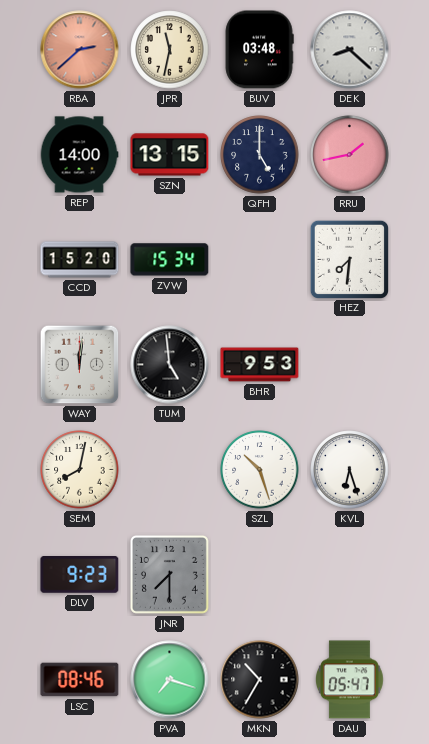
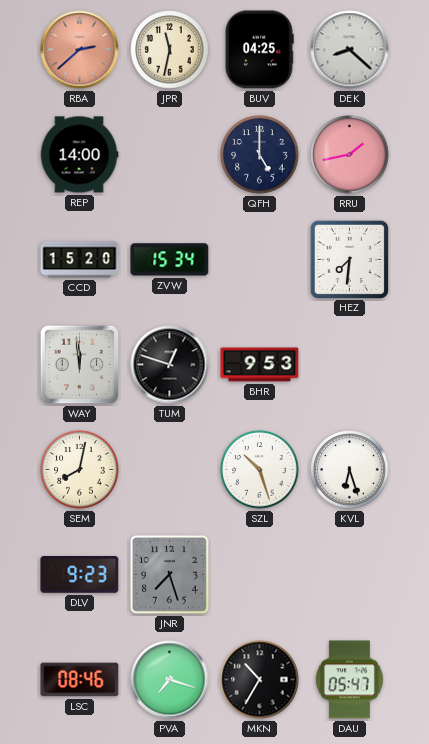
BUV: 03:48 -> 04:25
SZN: 13:15 -> none
WAY: 12:01 -> 11:59
TUM: 4:59 -> 12:48
JNR: 7:30 -> 7:27
